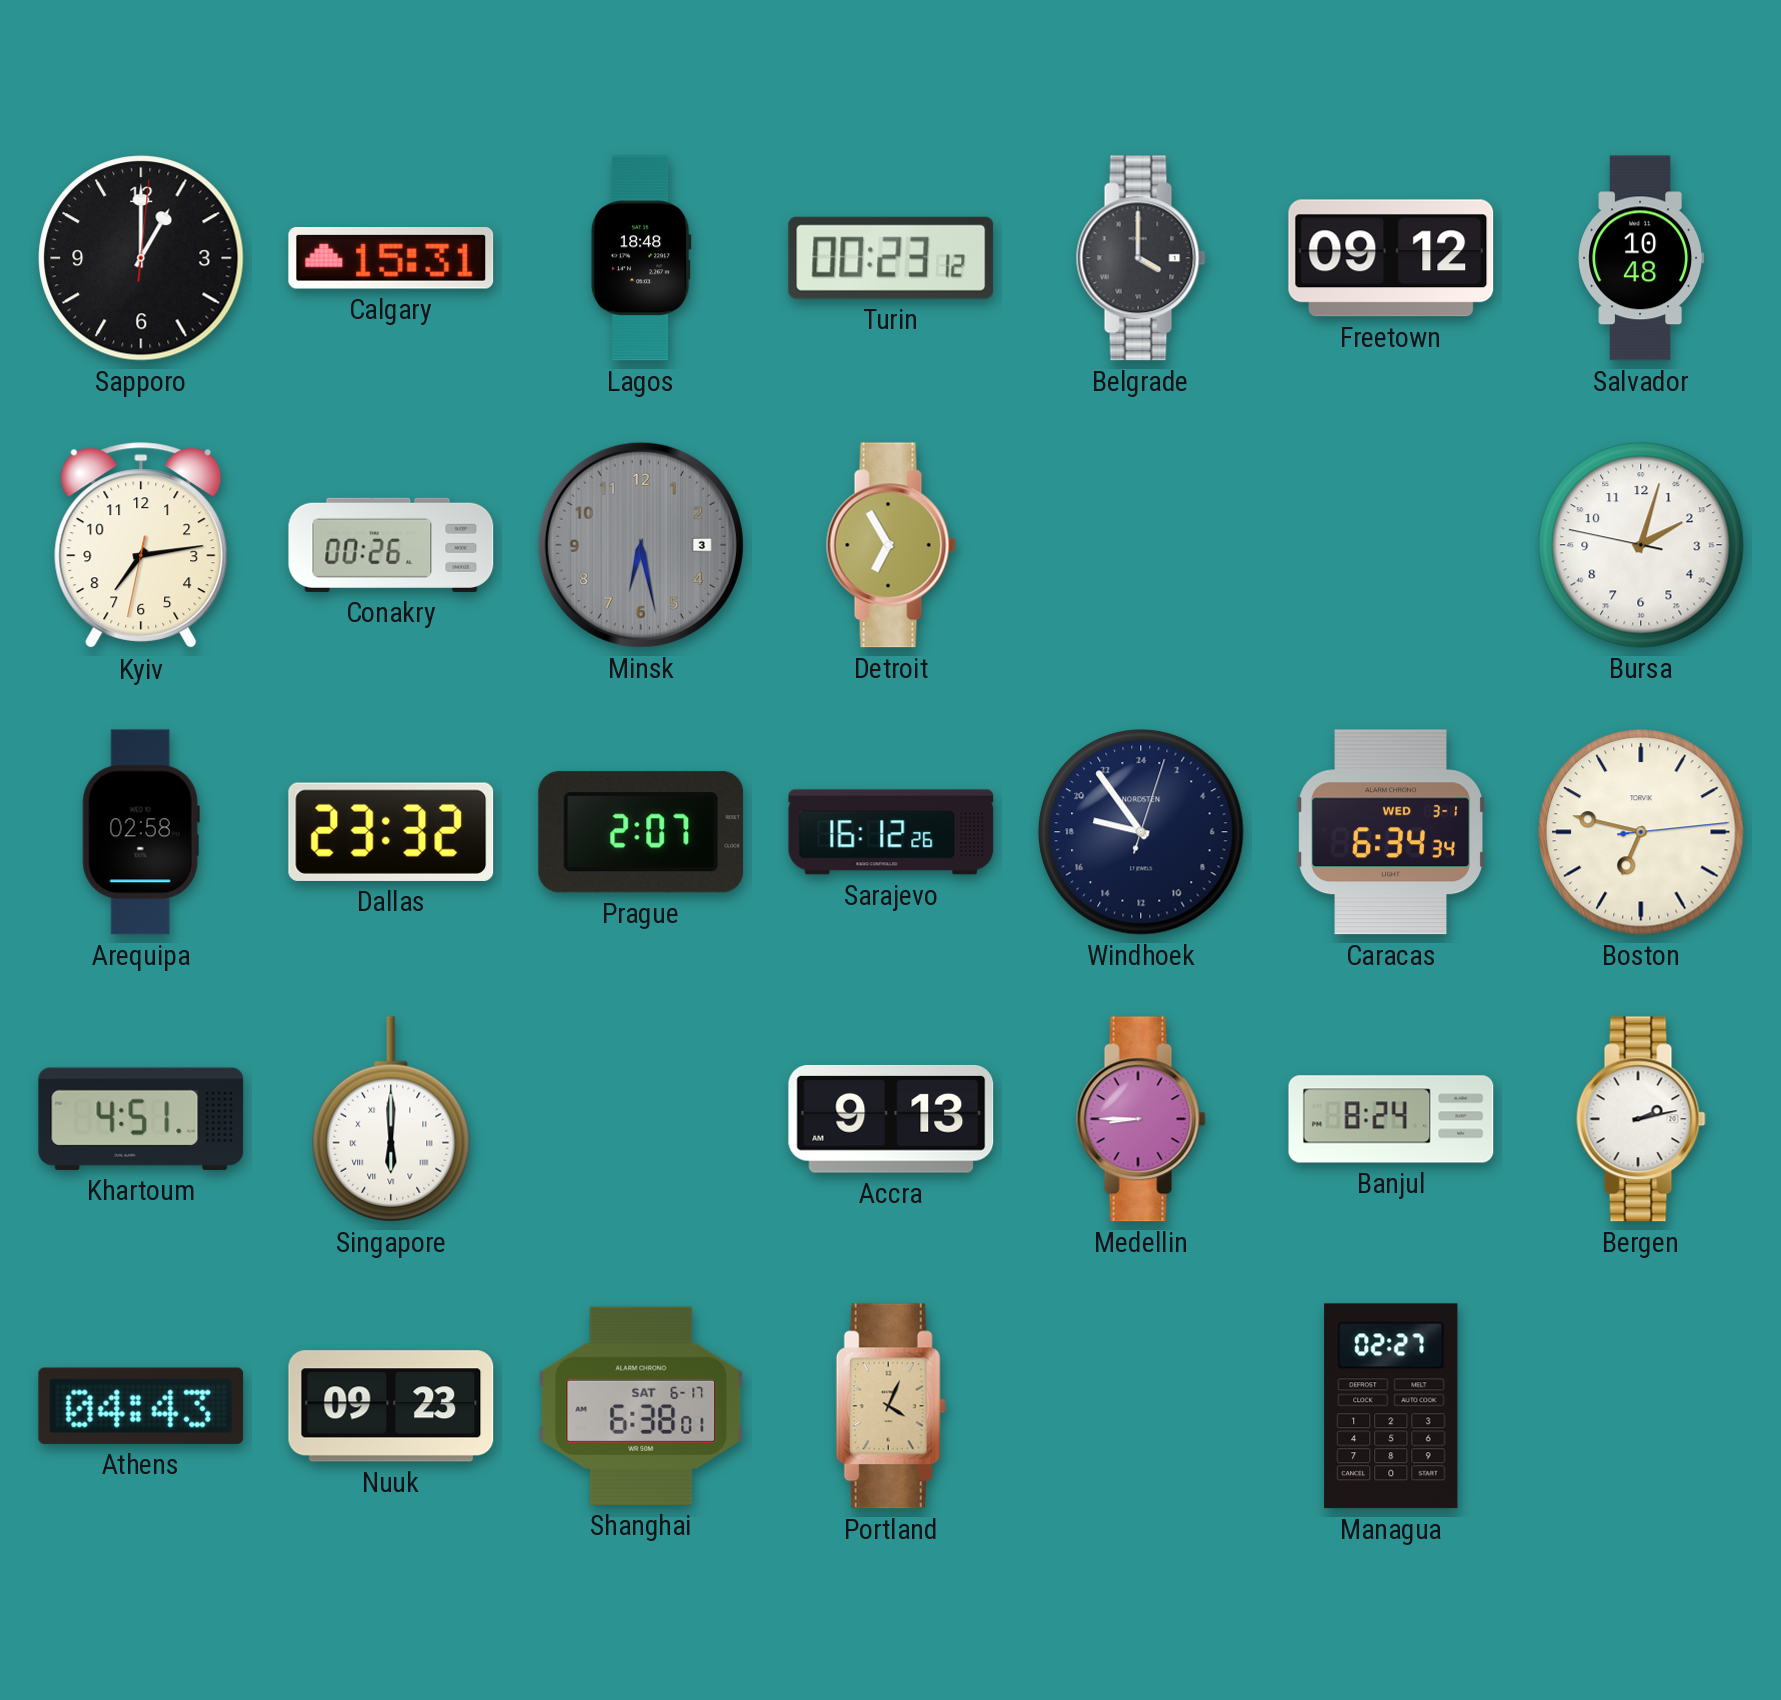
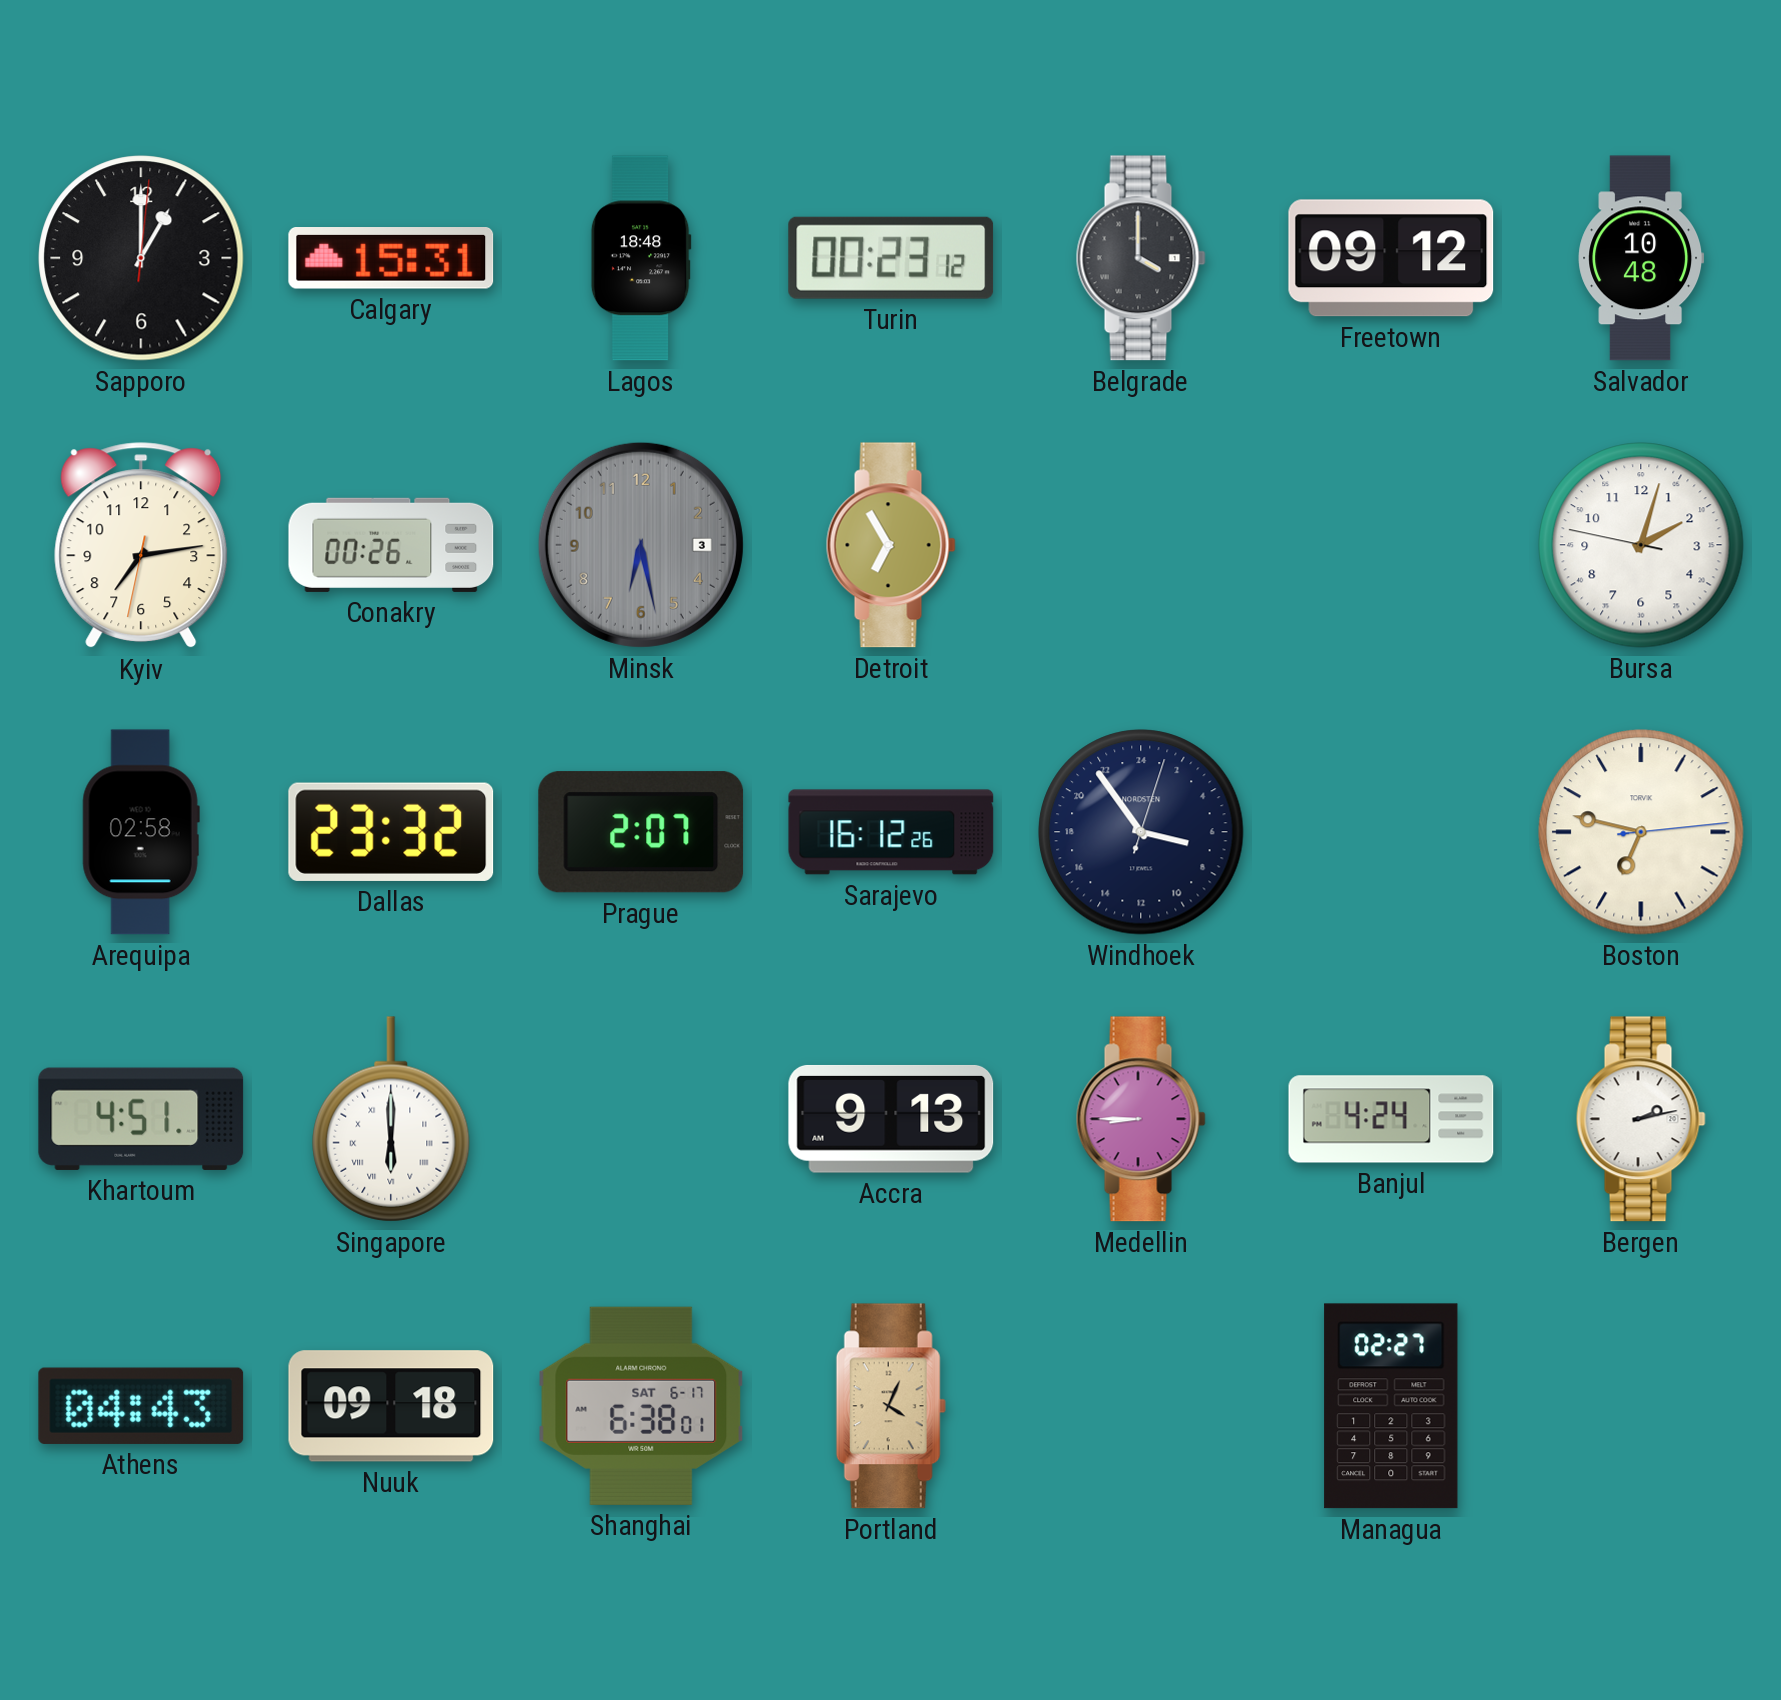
Windhoek: 18:54 -> 6:54
Caracas: 6:34 -> none
Banjul: 8:24 -> 4:24
Nuuk: 09:23 -> 09:18
